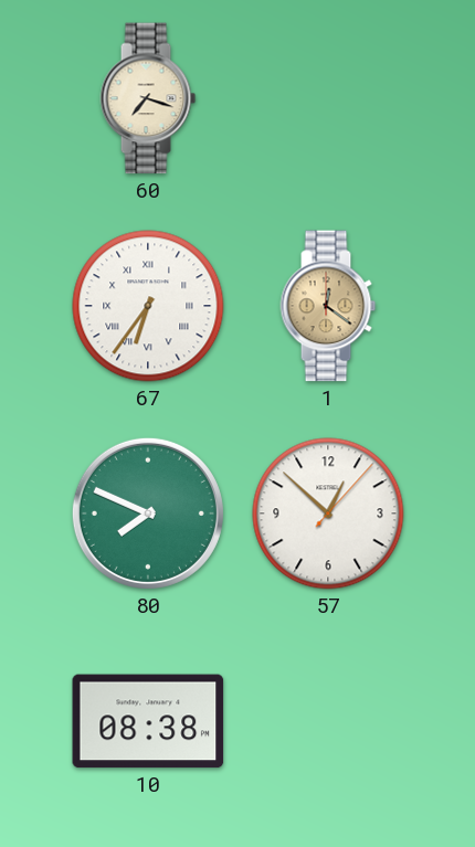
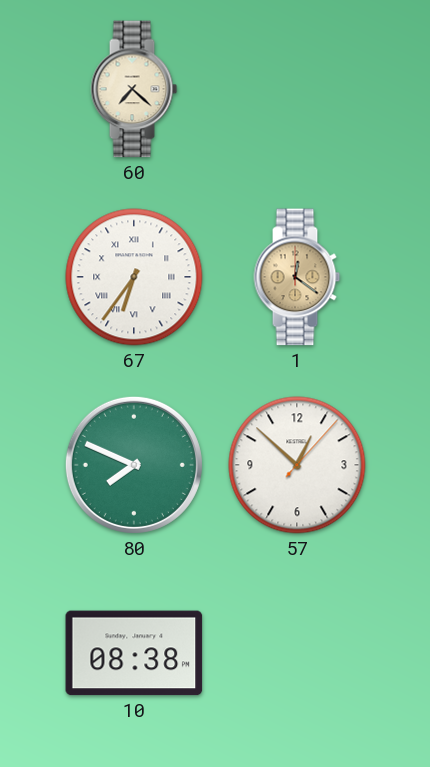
60: 7:18 -> 7:22
